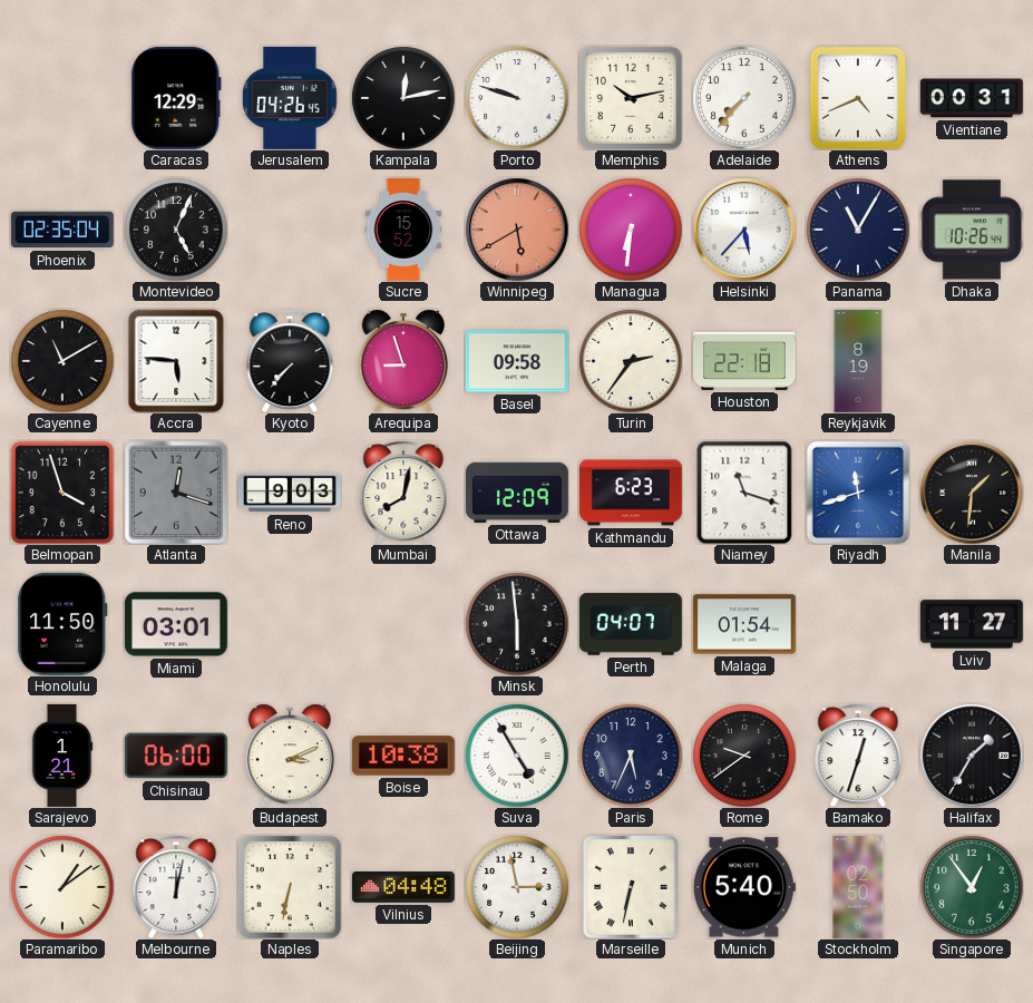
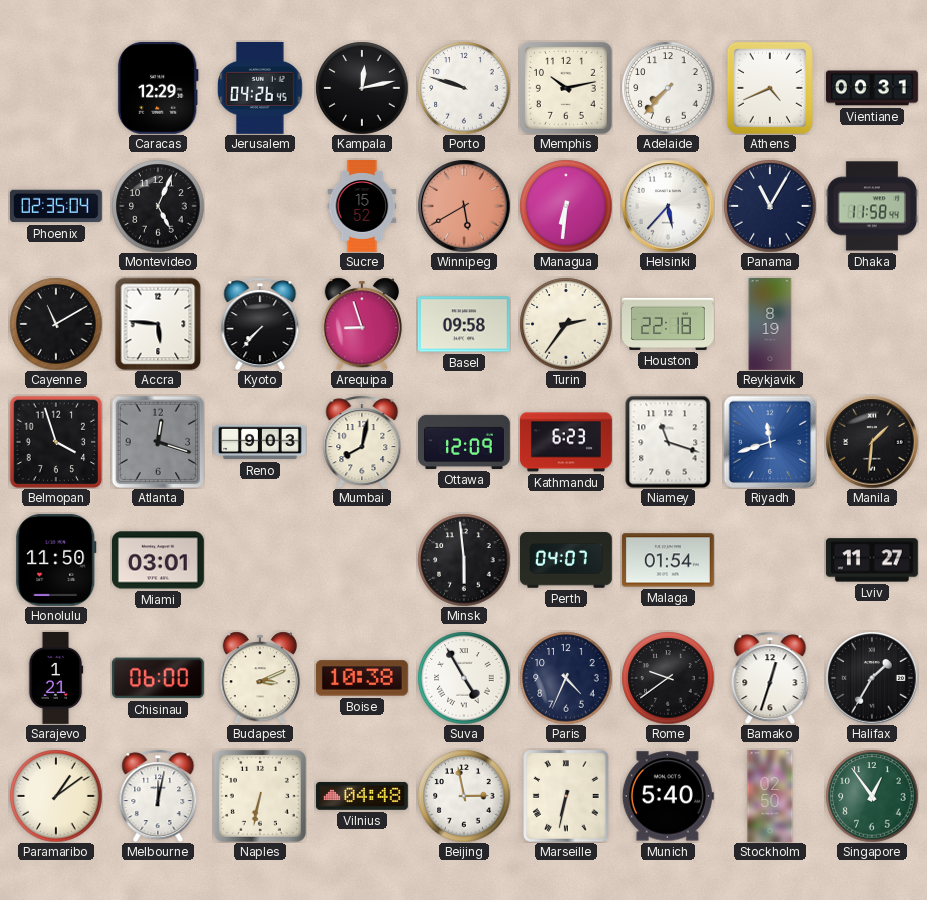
Dhaka: 10:26 -> 11:58
Paris: 5:34 -> 4:34
